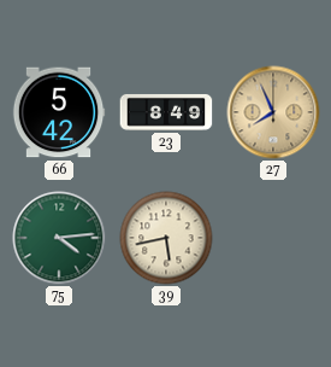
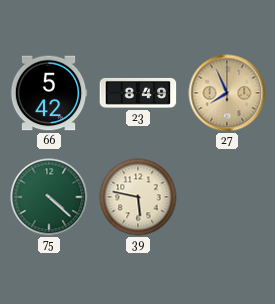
75: 4:14 -> 4:22
39: 5:43 -> 5:47
